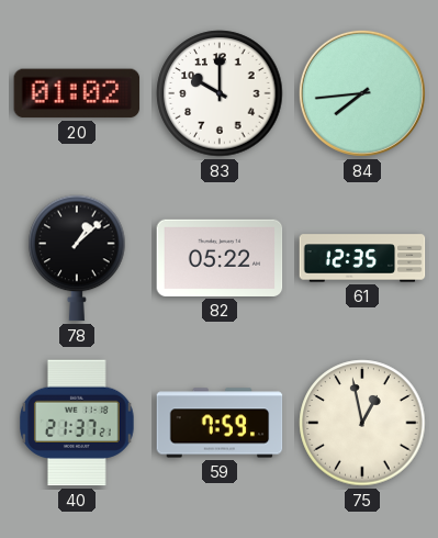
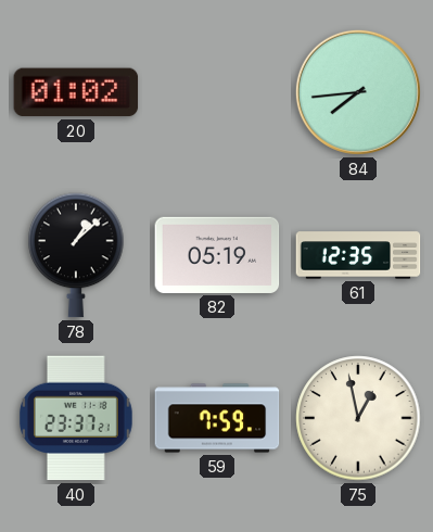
83: 10:00 -> none
82: 05:22 -> 05:19
40: 21:37 -> 23:37
